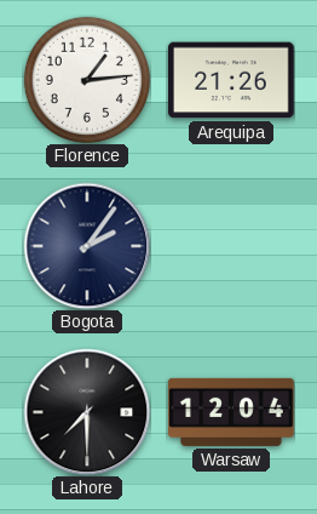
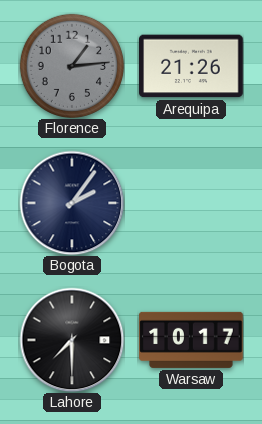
Florence dial: white -> grey
Warsaw: 12:04 -> 10:17
